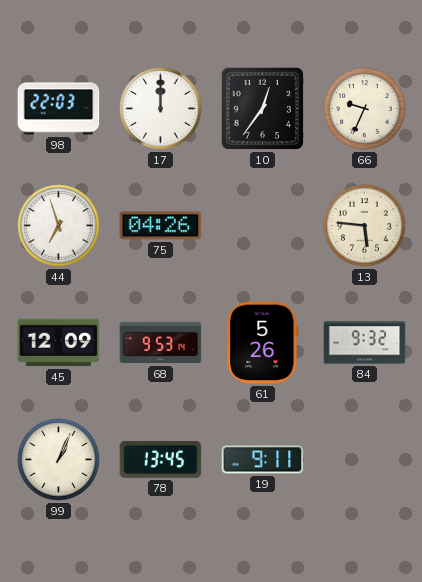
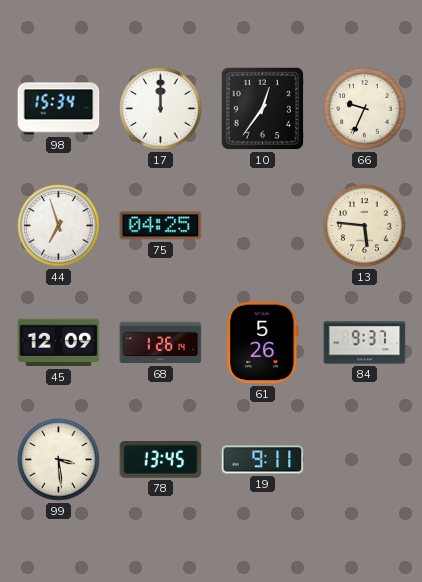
98: 22:03 -> 15:34
75: 04:26 -> 04:25
68: 9:53 -> 1:26
84: 9:32 -> 9:37
99: 1:04 -> 3:29
